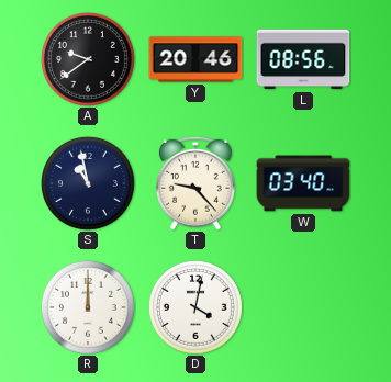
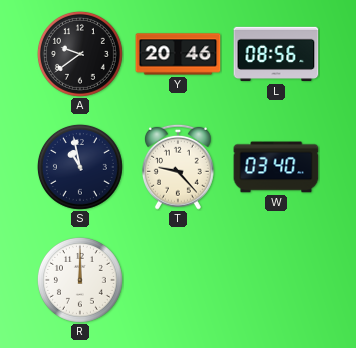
D: 4:02 -> none
